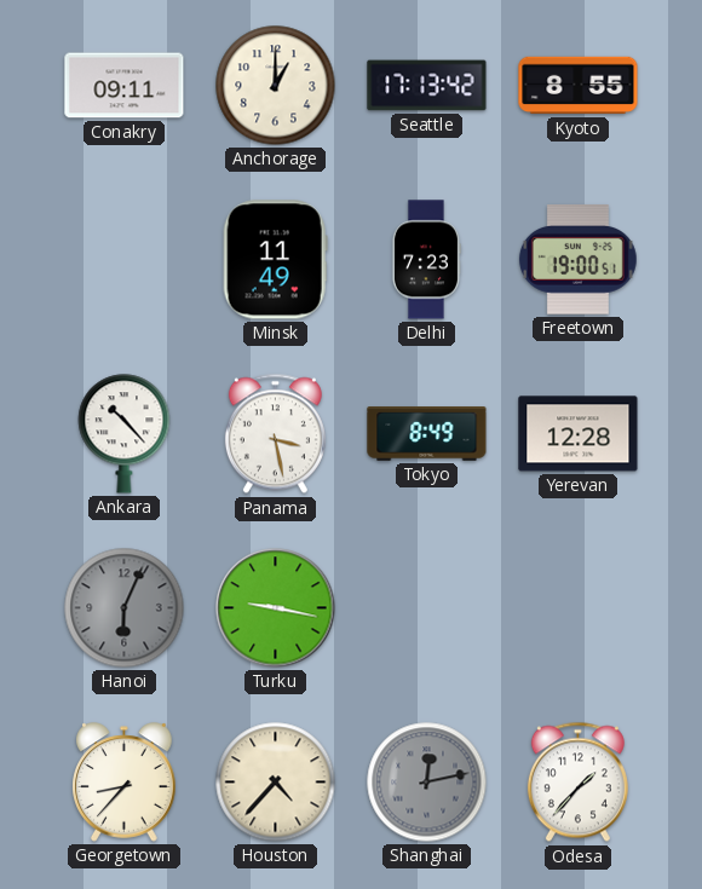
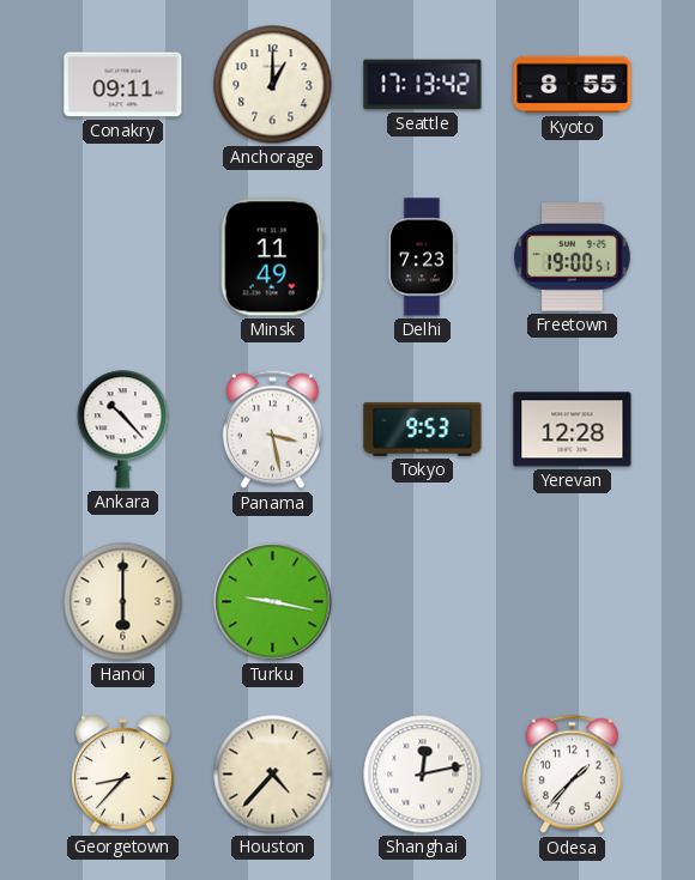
Tokyo: 8:49 -> 9:53
Hanoi: 6:04 -> 6:00
Hanoi dial: grey -> cream
Shanghai dial: grey -> white
